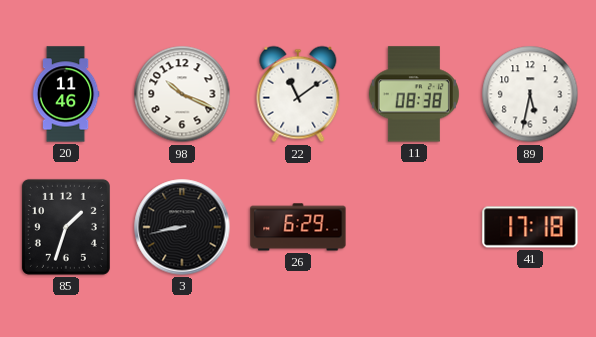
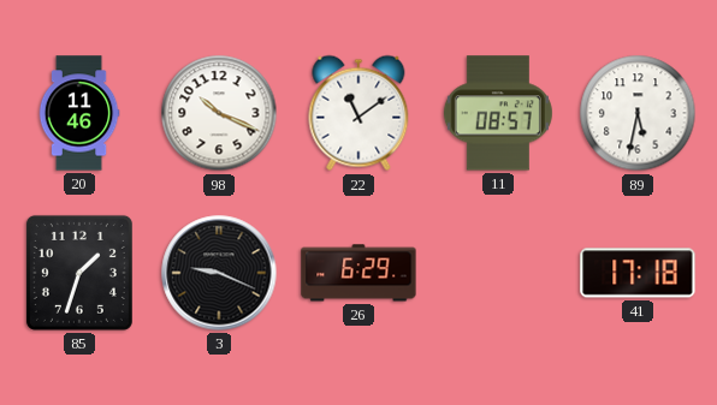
11: 08:38 -> 08:57
3: 8:43 -> 9:19
